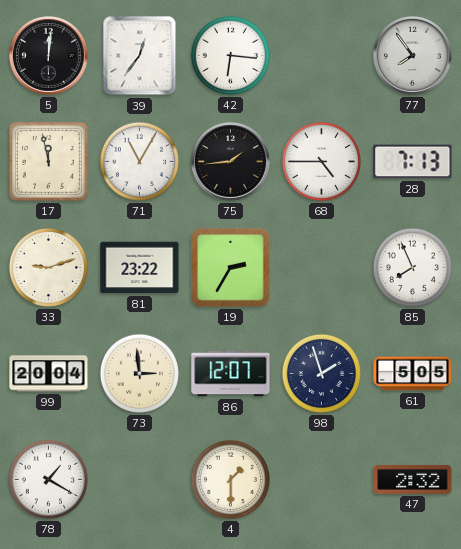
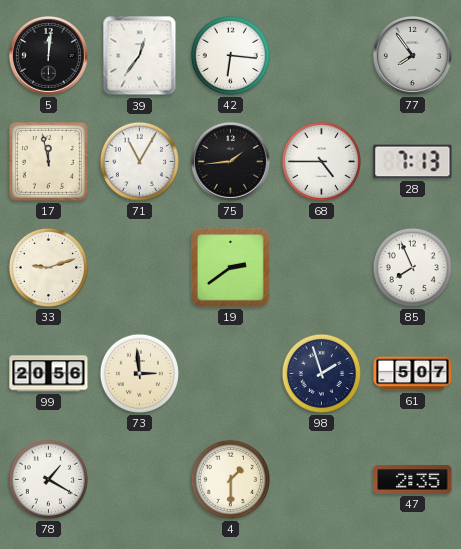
81: 23:22 -> none
19: 2:35 -> 2:39
99: 20:04 -> 20:56
86: 12:07 -> none
61: 5:05 -> 5:07
47: 2:32 -> 2:35
